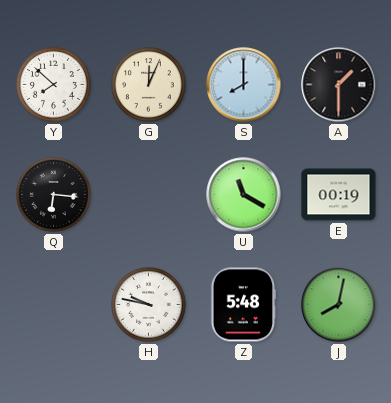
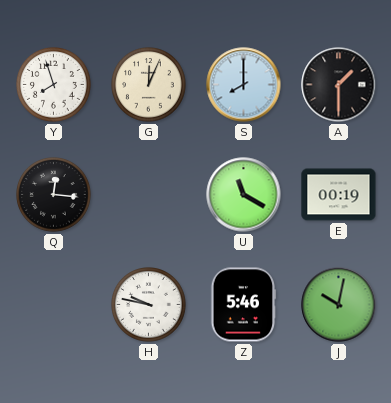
Y: 7:52 -> 7:57
Q: 6:16 -> 12:16
Z: 5:48 -> 5:46
J: 8:02 -> 10:02
